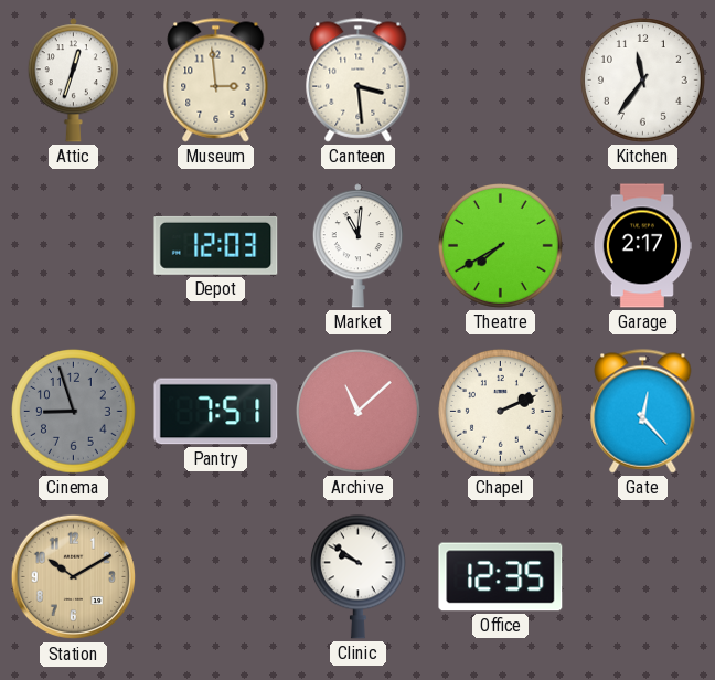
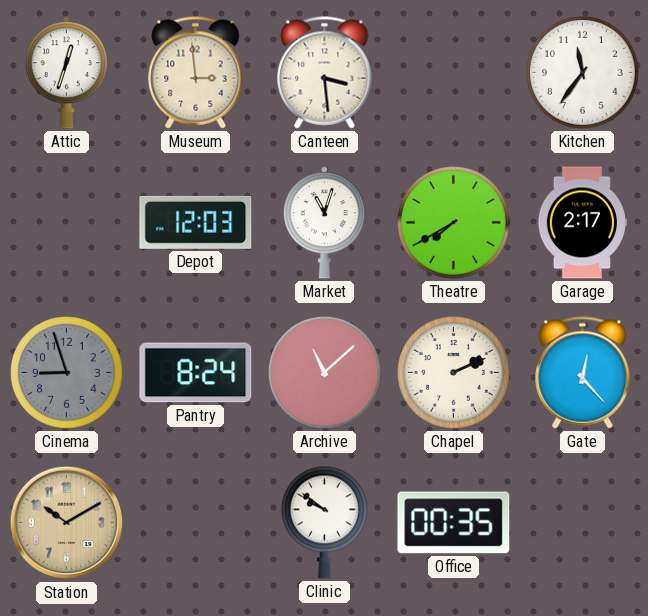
Market: 11:01 -> 11:03
Pantry: 7:51 -> 8:24
Office: 12:35 -> 00:35
